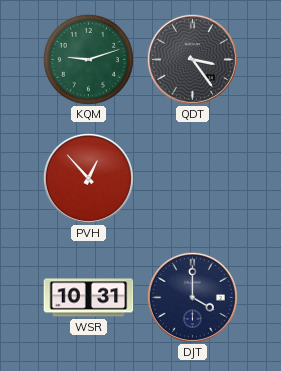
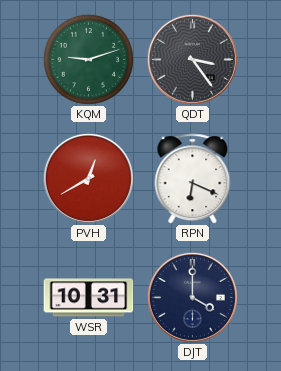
PVH: 12:53 -> 12:40
RPN: none -> 6:19
